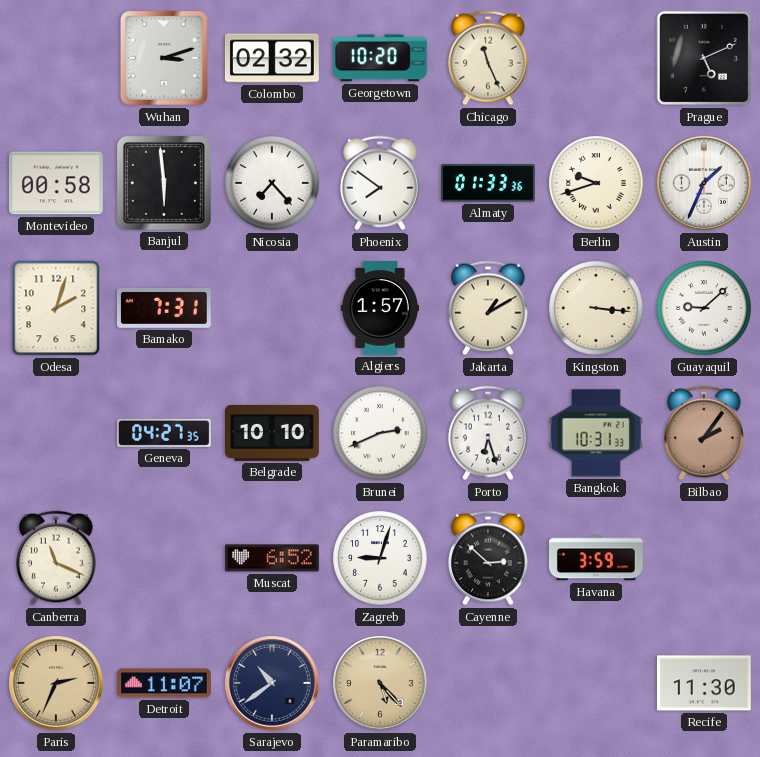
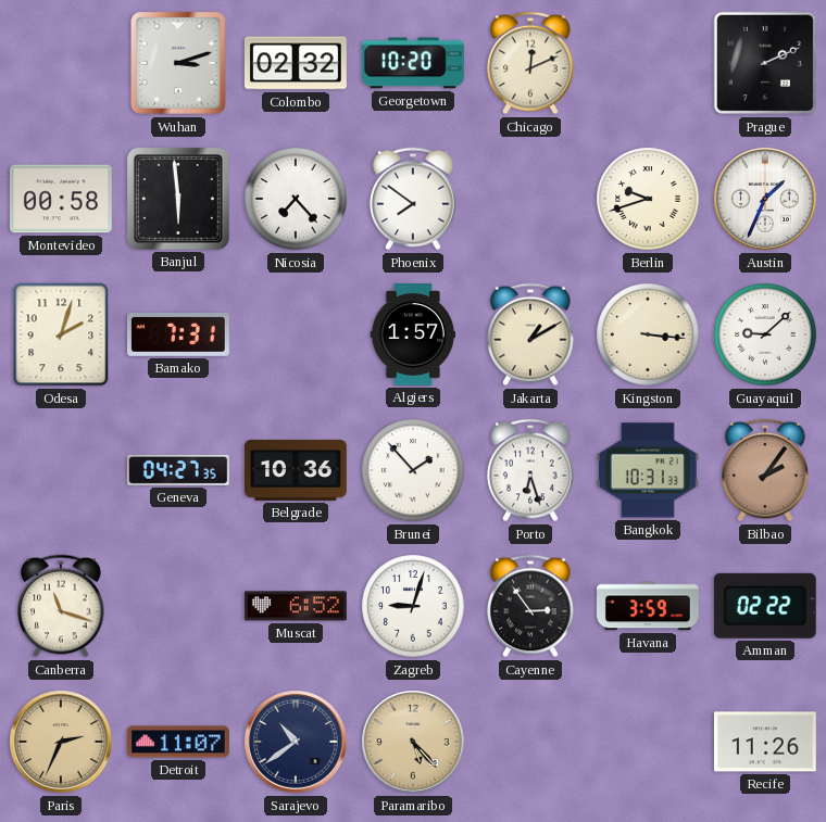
Chicago: 11:26 -> 12:11
Prague: 5:11 -> 2:11
Almaty: 01:33 -> none
Belgrade: 10:10 -> 10:36
Brunei: 2:41 -> 1:53
Canberra: 11:19 -> 11:18
Cayenne: 2:52 -> 2:54
Amman: none -> 02:22
Recife: 11:30 -> 11:26
